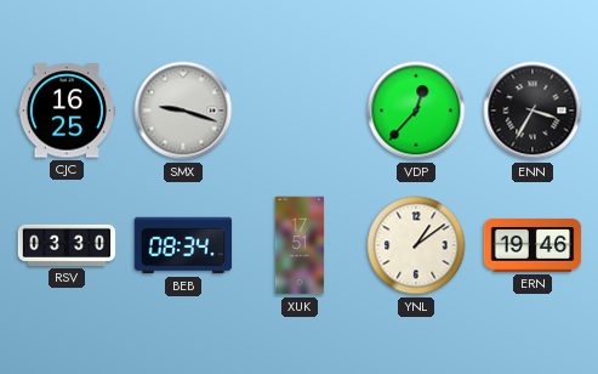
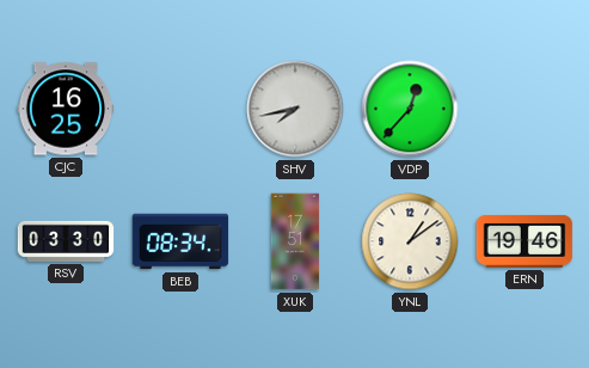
SMX: 9:18 -> none
SHV: none -> 7:43
ENN: 3:35 -> none
